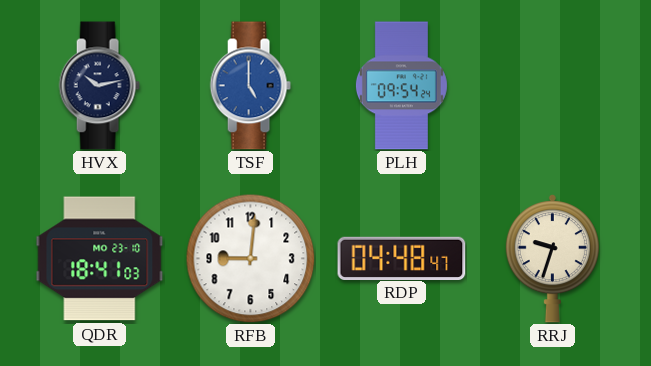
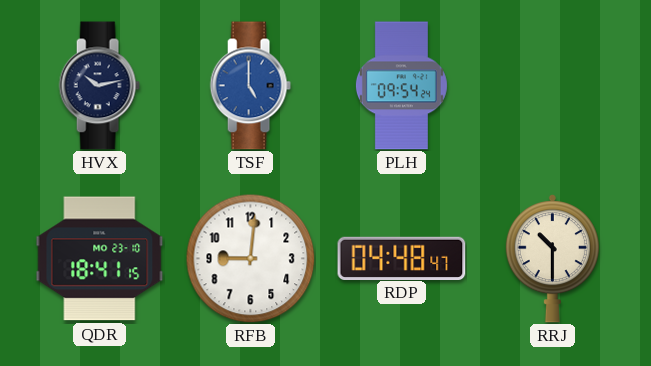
QDR: 18:41:03 -> 18:41:15
RRJ: 9:33 -> 10:30
